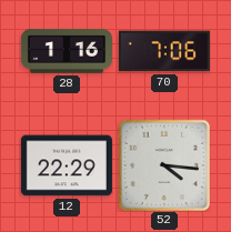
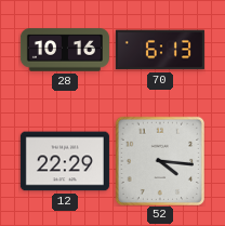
28: 1:16 -> 10:16
70: 7:06 -> 6:13
